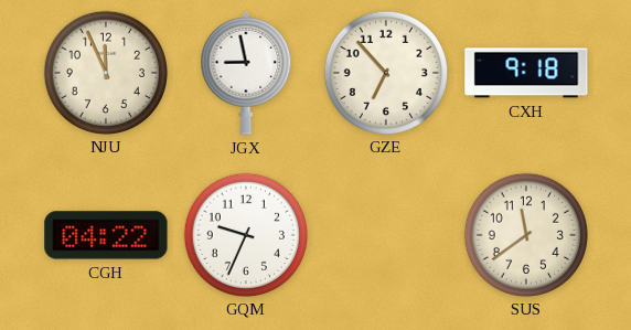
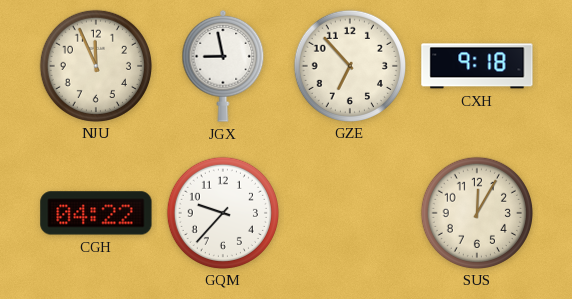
GQM: 9:34 -> 9:37
SUS: 11:39 -> 12:05
